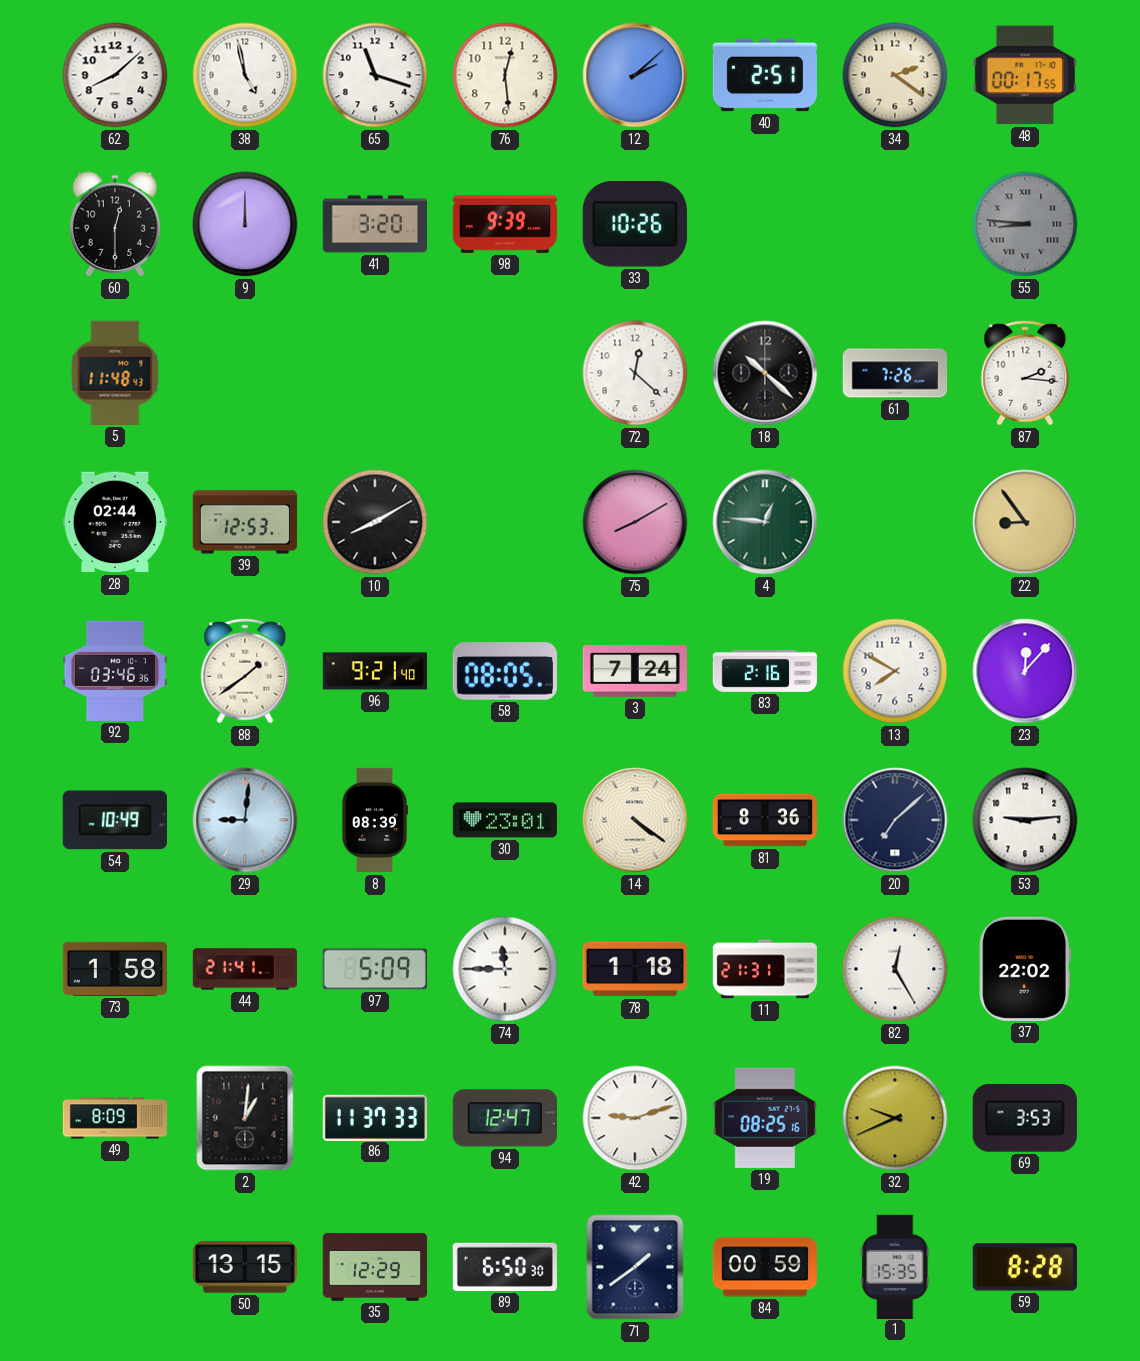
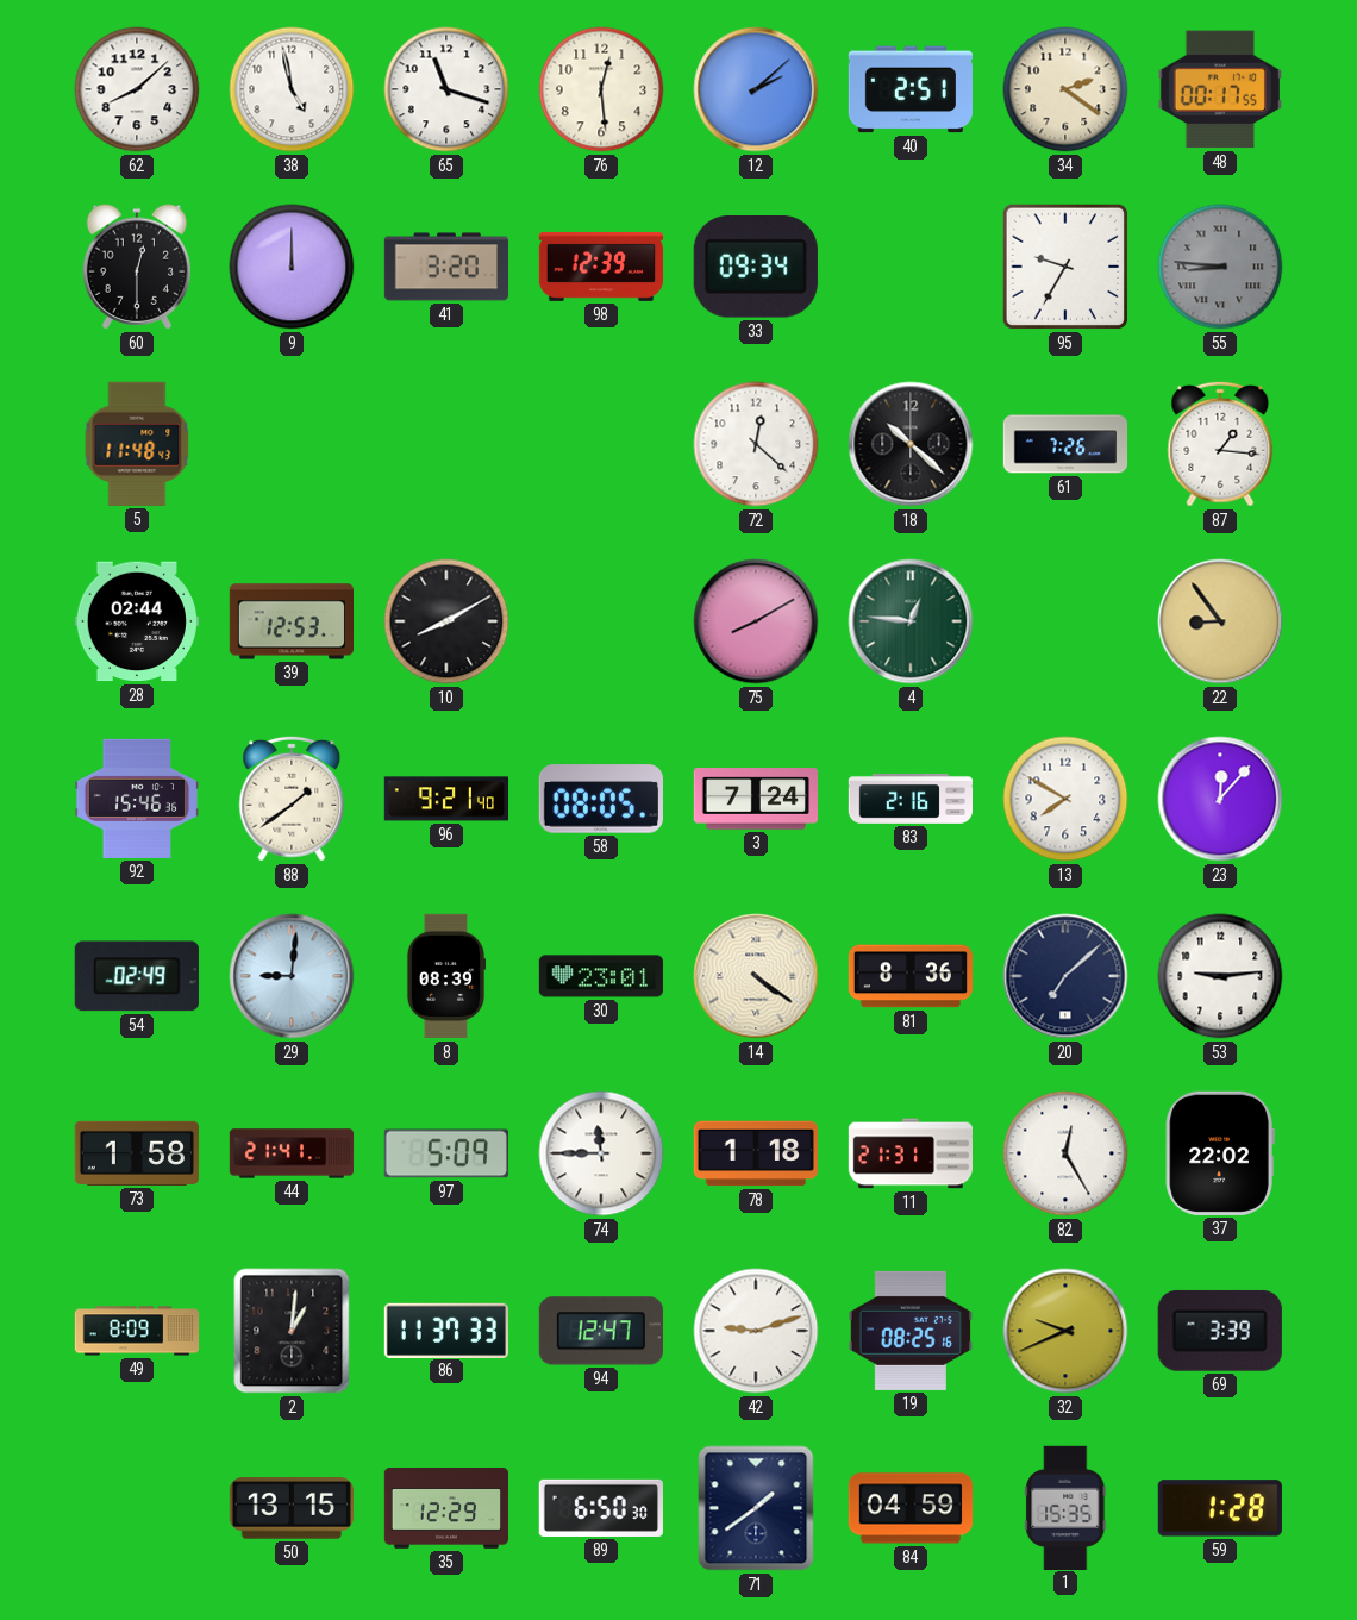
98: 9:39 -> 12:39
33: 10:26 -> 09:34
95: none -> 9:35
87: 2:16 -> 1:16
92: 03:46 -> 15:46
54: 10:49 -> 02:49
69: 3:53 -> 3:39
84: 00:59 -> 04:59
59: 8:28 -> 1:28
